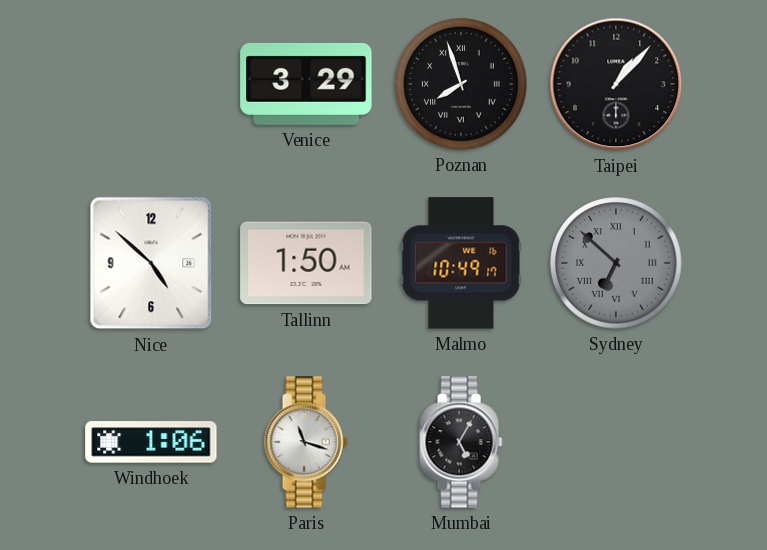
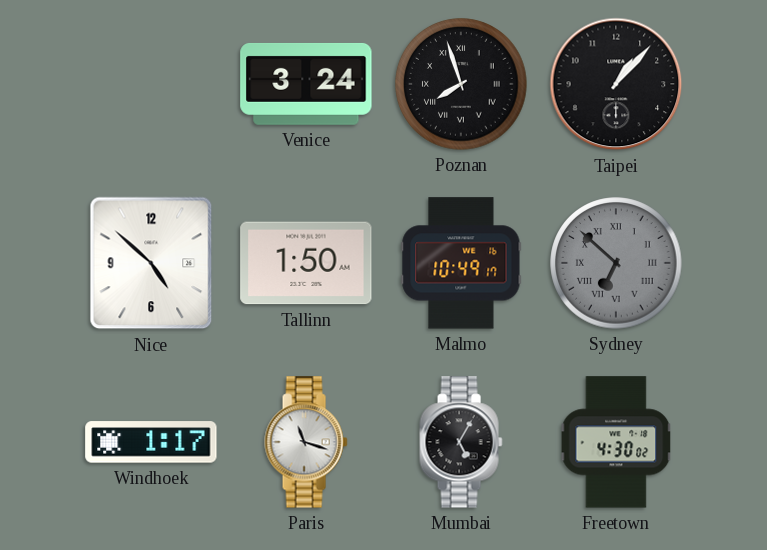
Venice: 3:29 -> 3:24
Windhoek: 1:06 -> 1:17
Freetown: none -> 4:30
